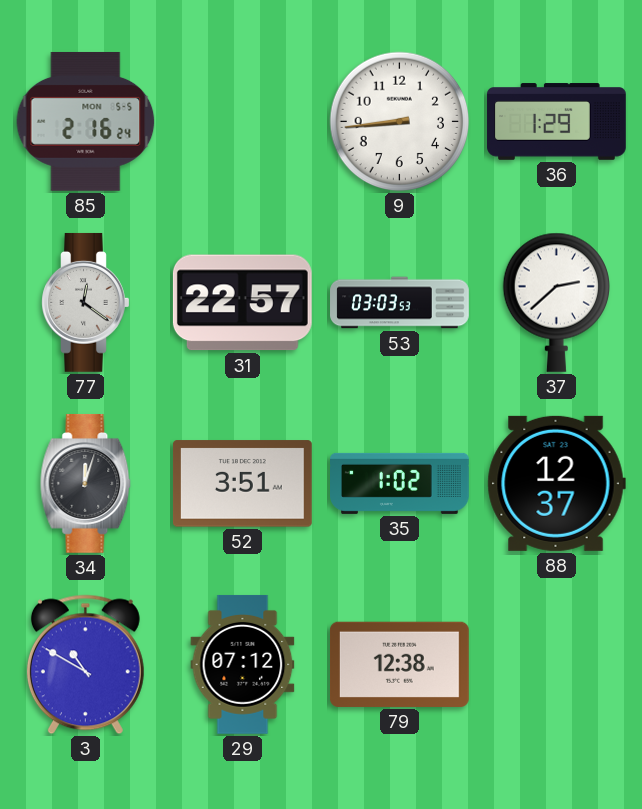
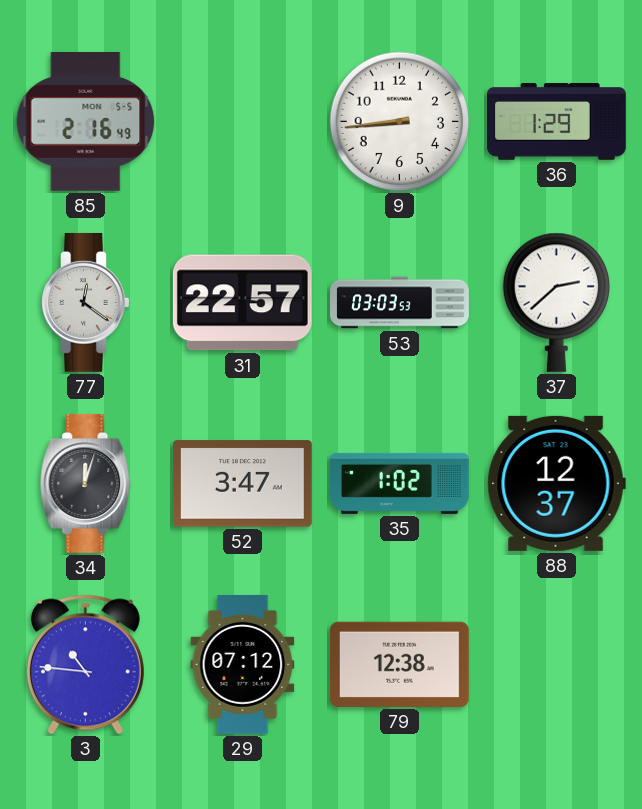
85: 2:16:24 -> 2:16:49
52: 3:51 -> 3:47
3: 10:50 -> 10:46
